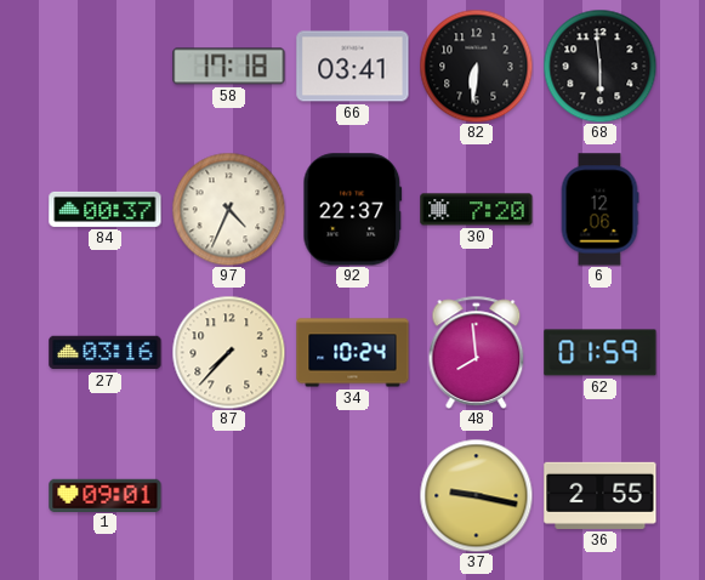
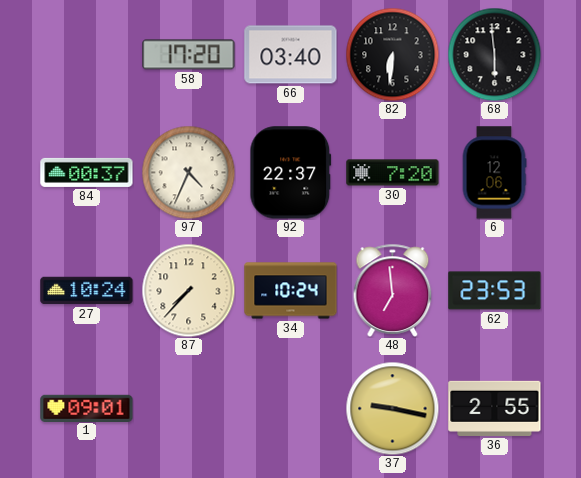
58: 17:18 -> 17:20
66: 03:41 -> 03:40
27: 03:16 -> 10:24
48: 7:59 -> 6:59
62: 01:59 -> 23:53
